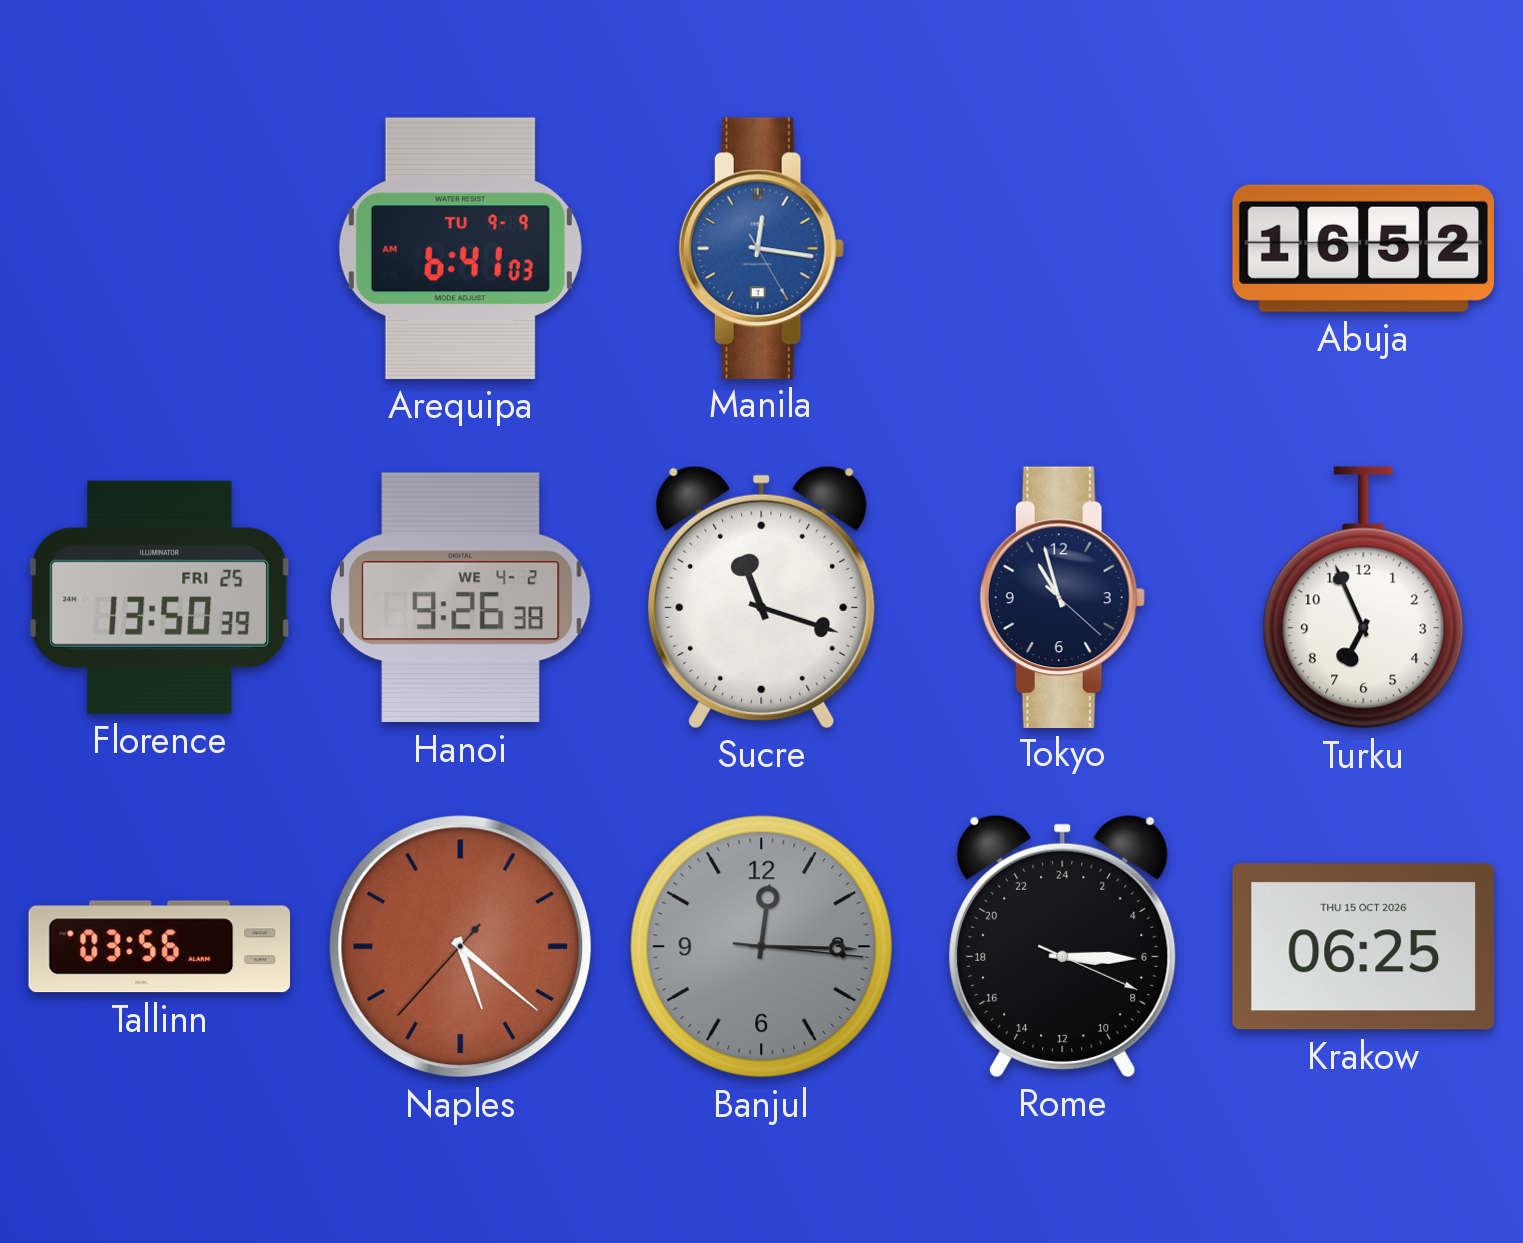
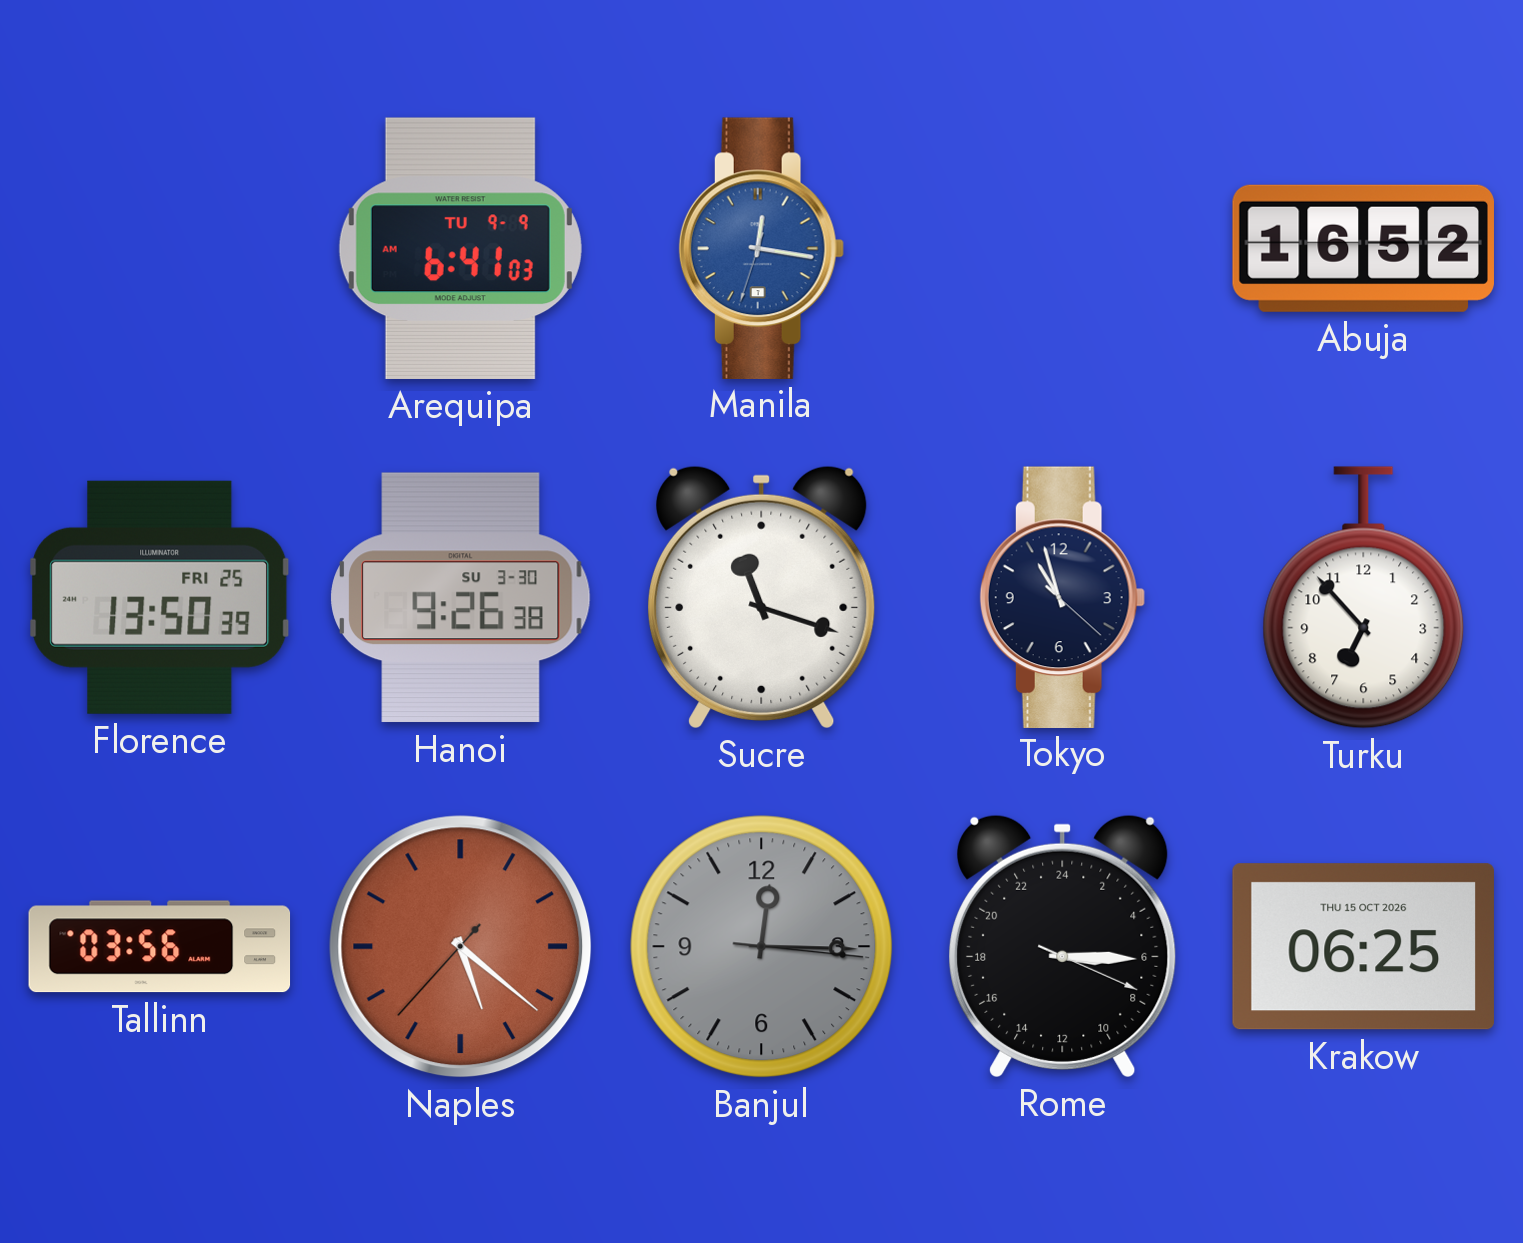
Manila: 12:16:25 -> 12:16:33
Hanoi date: WE 4-2 -> SU 3-30
Turku: 6:56 -> 6:53
